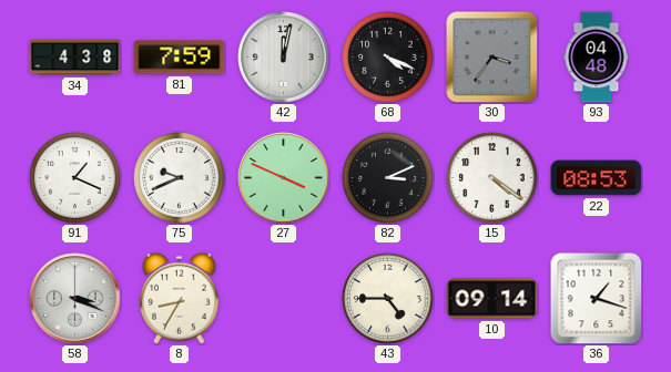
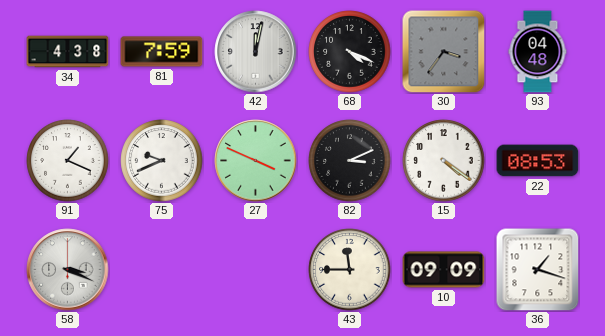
8: 8:35 -> none
43: 4:45 -> 11:45
10: 09:14 -> 09:09
